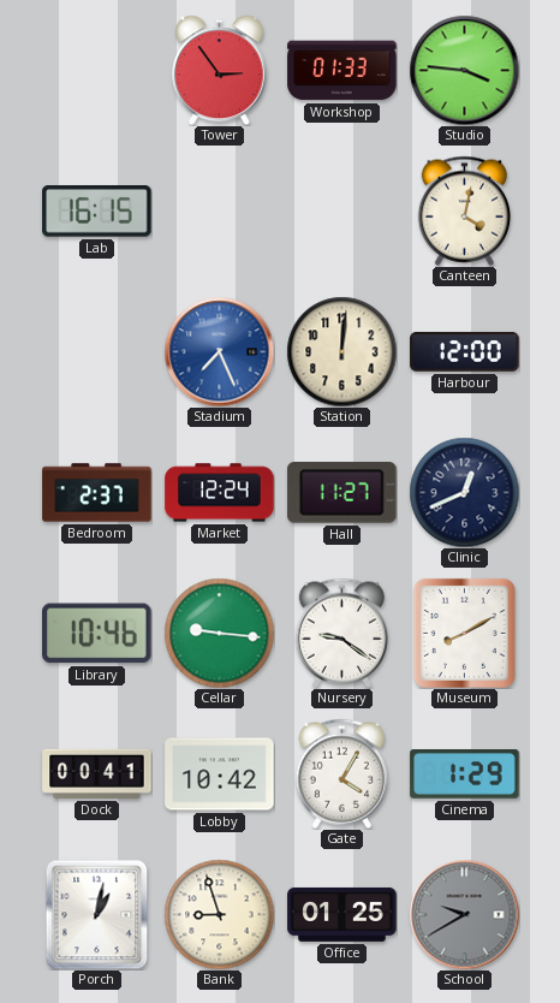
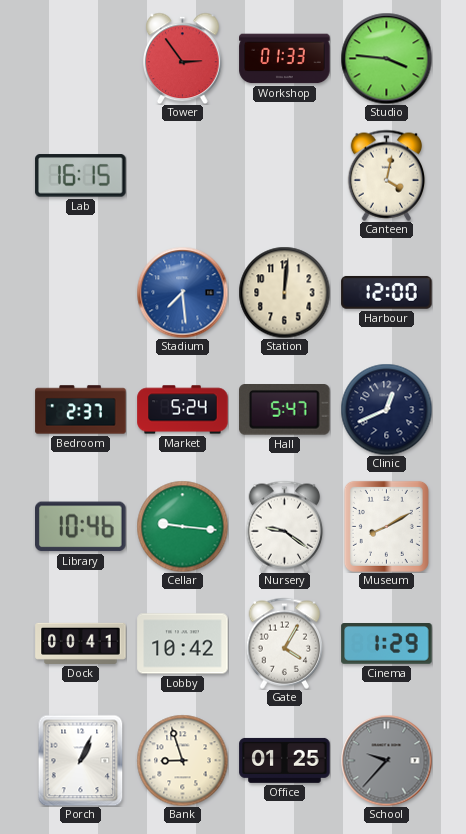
Stadium: 7:26 -> 7:29
Market: 12:24 -> 5:24
Hall: 11:27 -> 5:47
Porch: 1:02 -> 1:04
School: 9:40 -> 9:37
